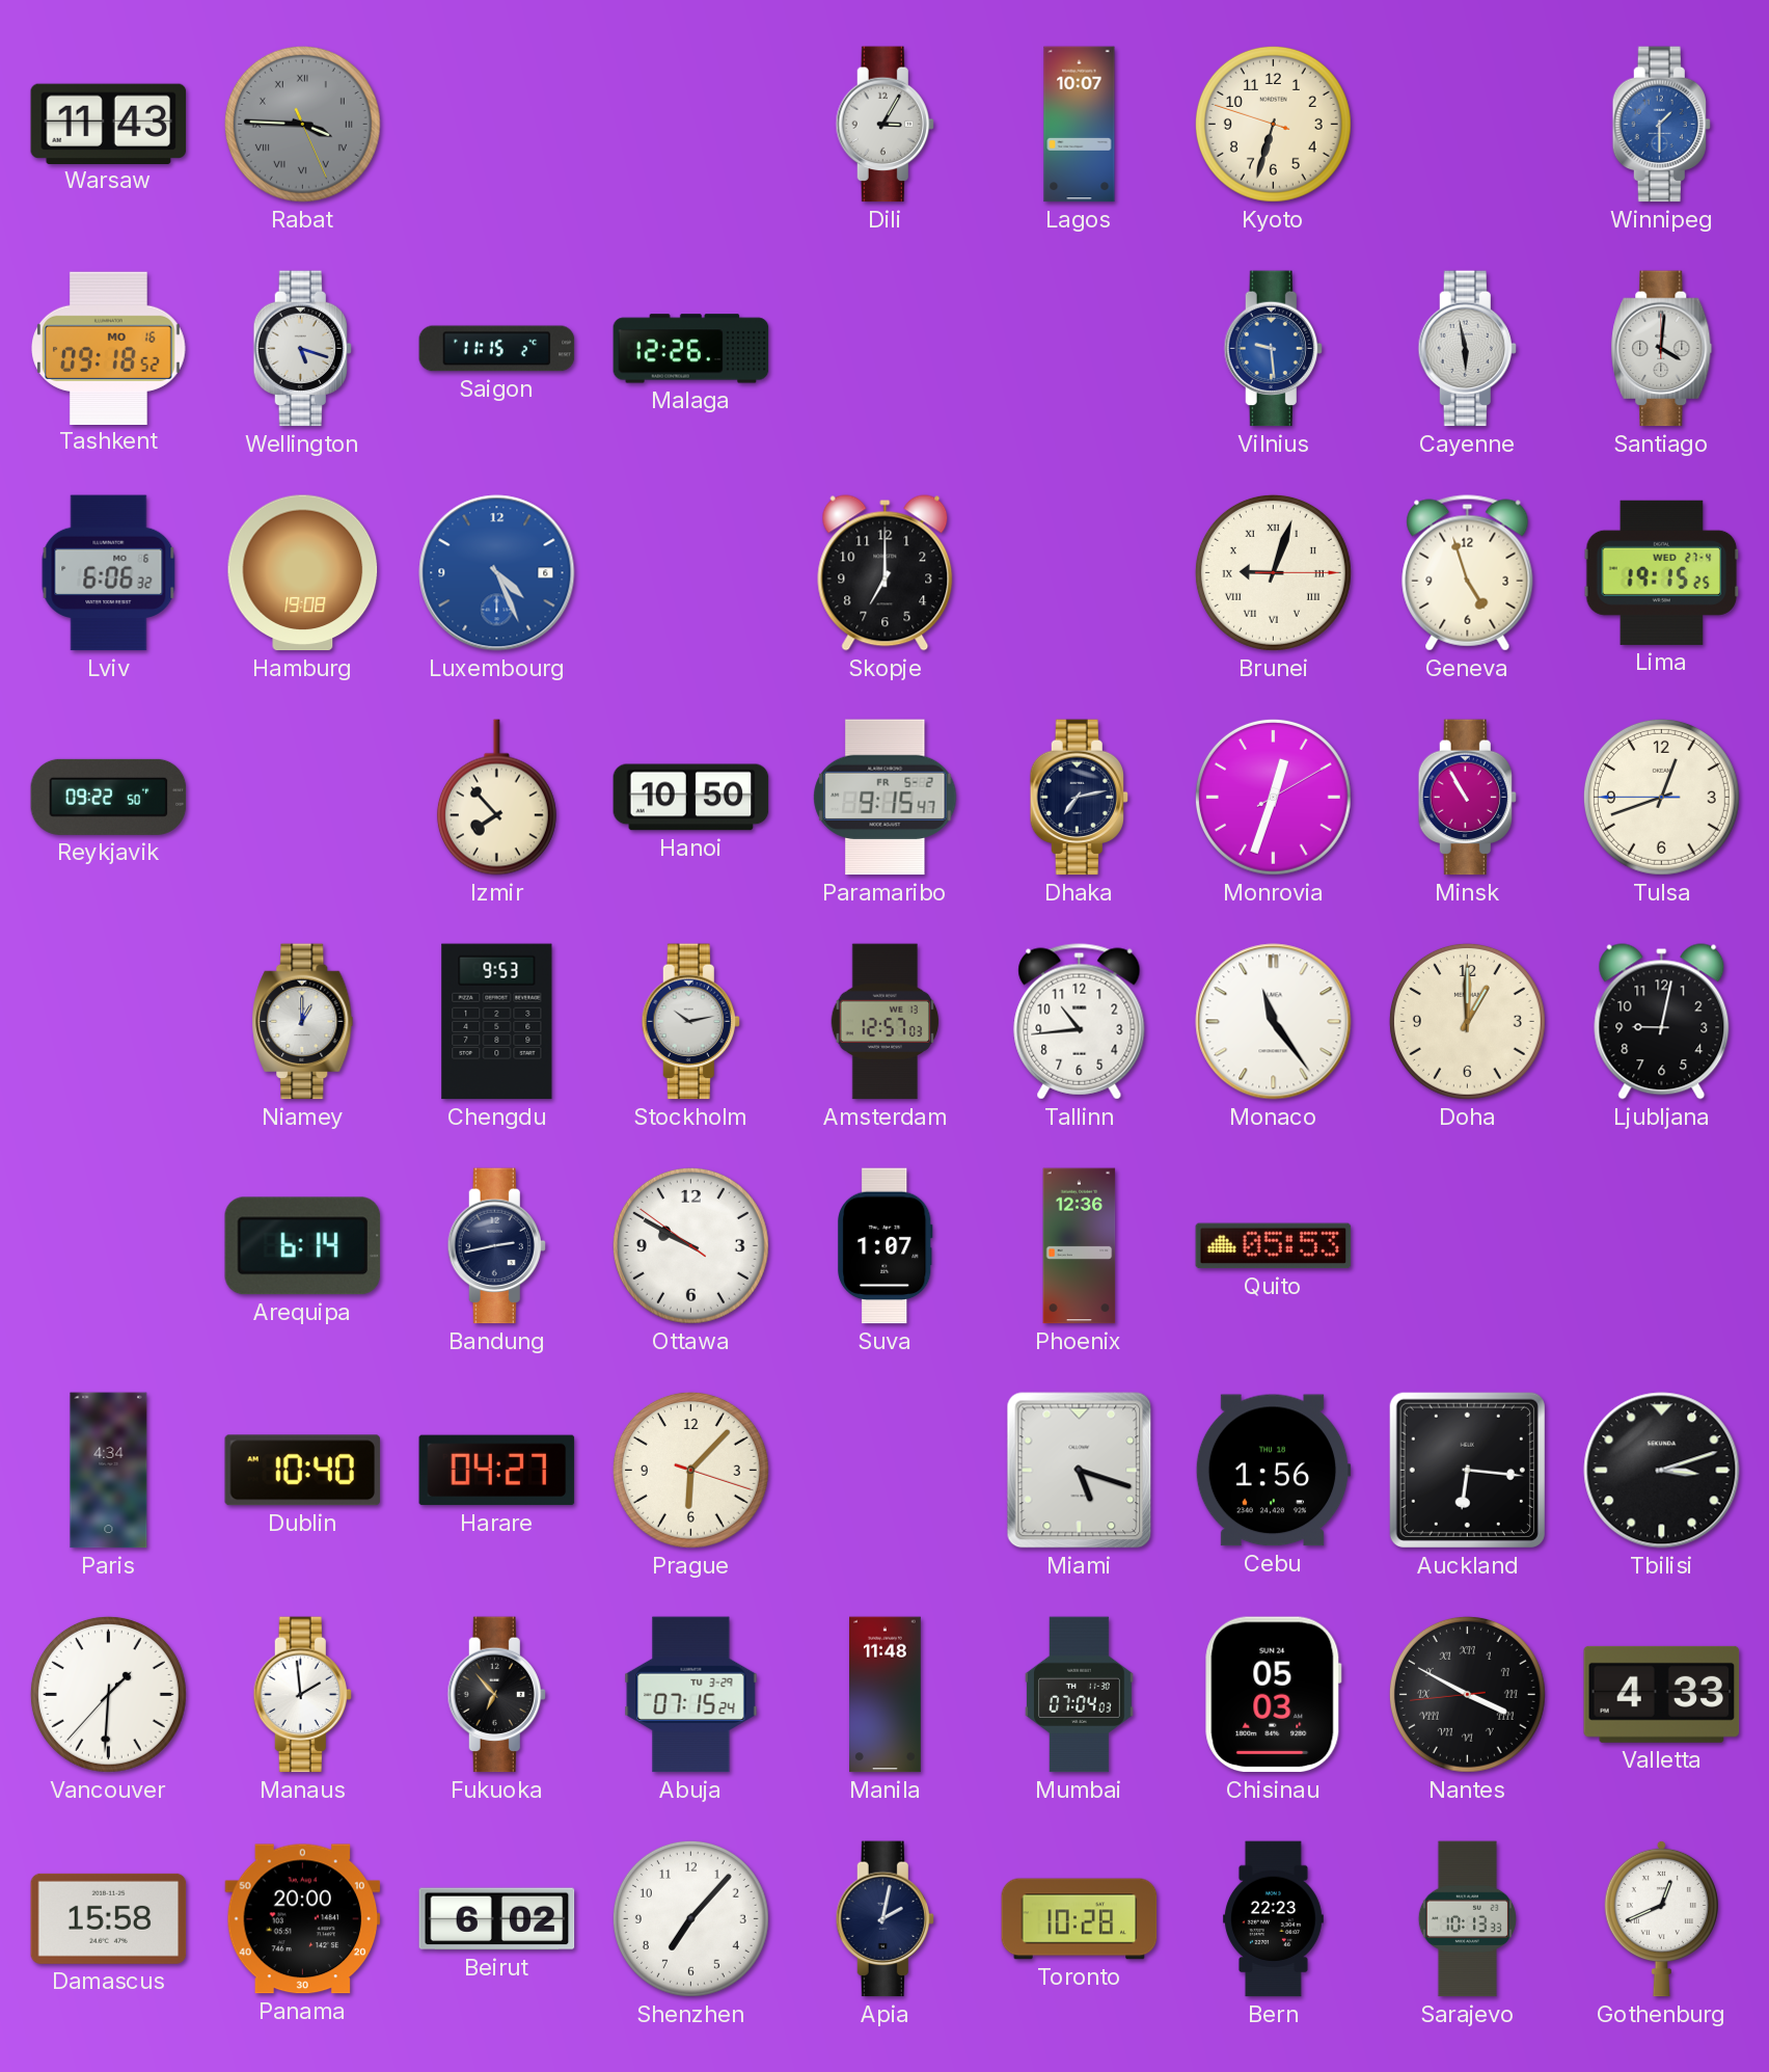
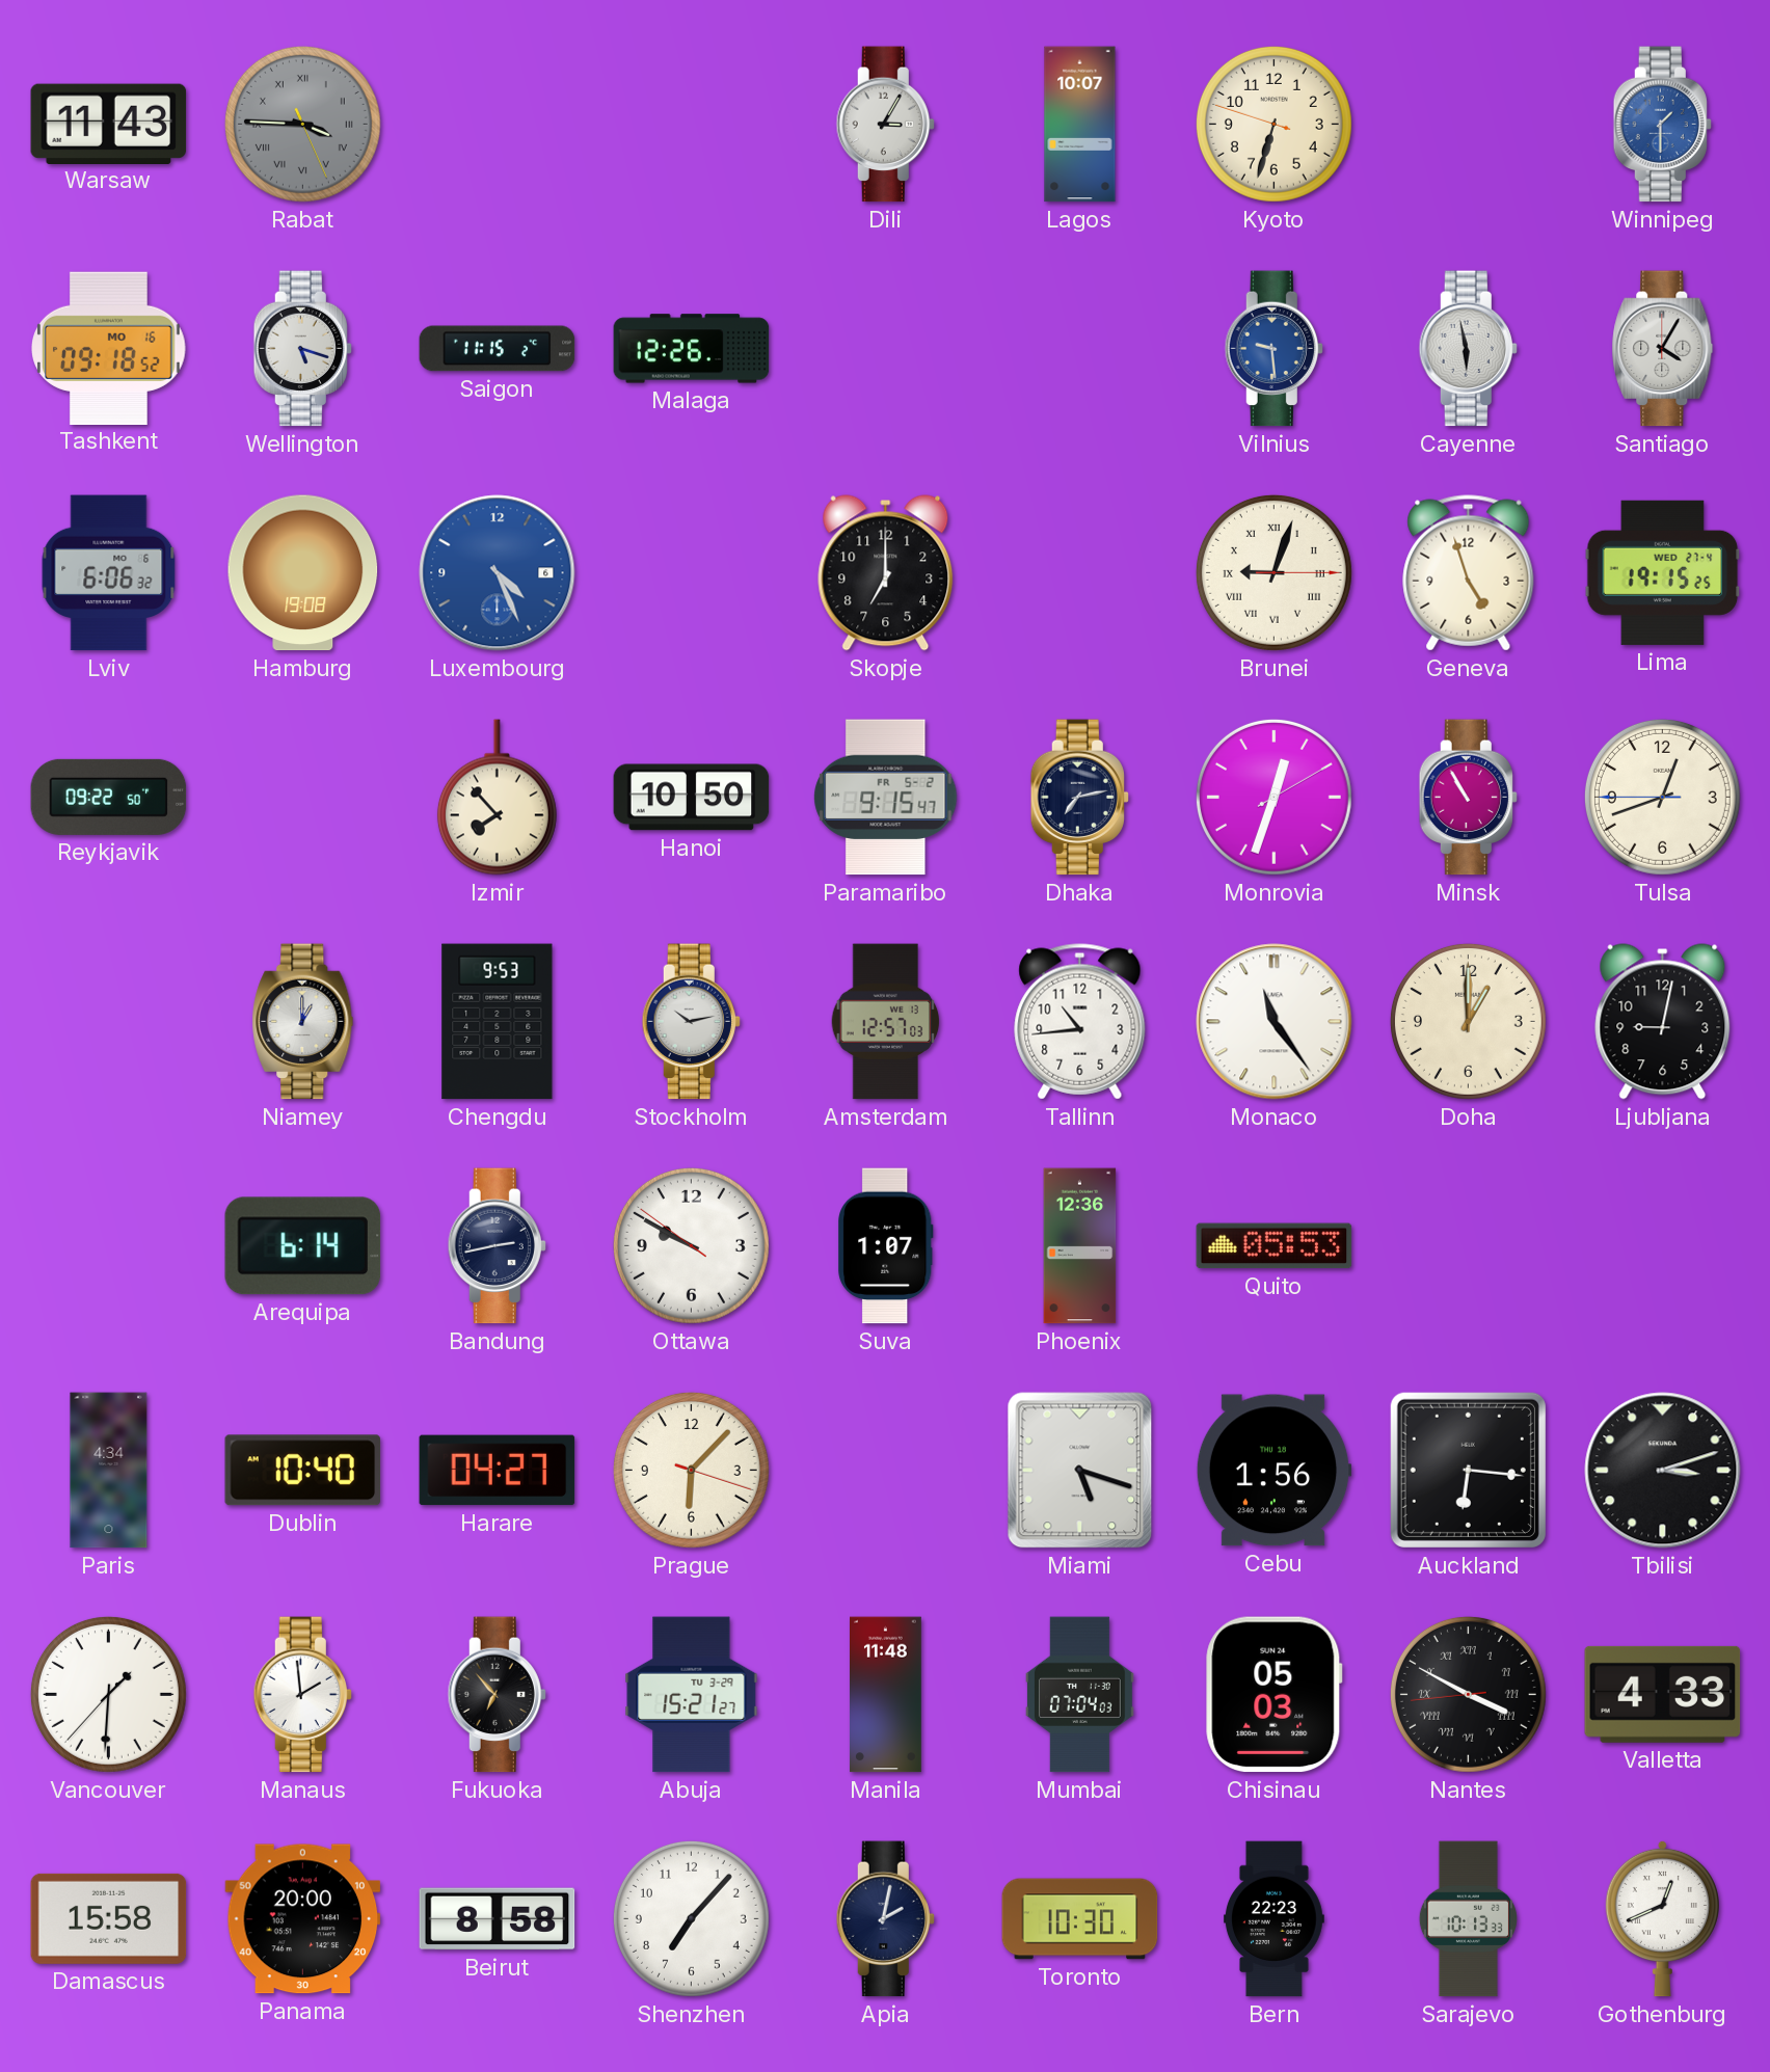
Santiago: 4:01 -> 4:05
Abuja: 07:15 -> 15:21
Beirut: 6:02 -> 8:58
Toronto: 10:28 -> 10:30
